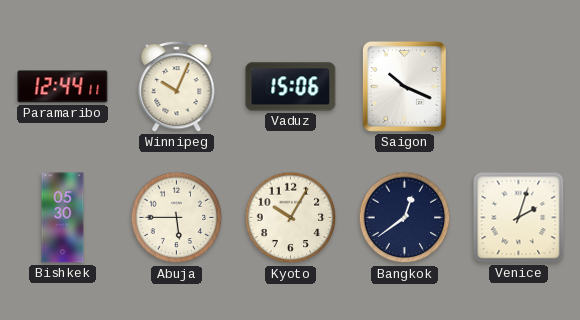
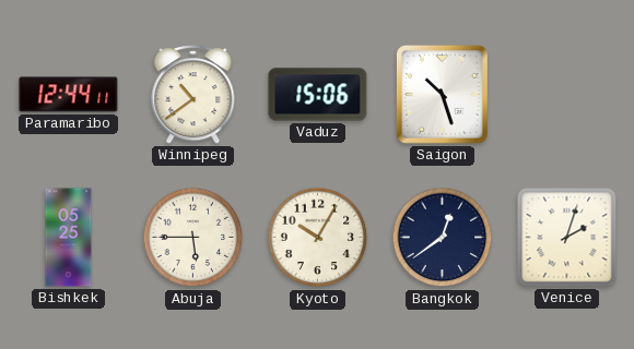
Winnipeg: 10:04 -> 10:39
Saigon: 10:19 -> 10:27
Bishkek: 05:30 -> 05:25
